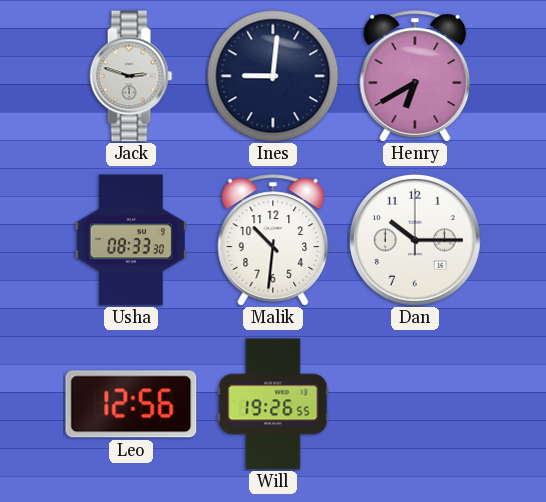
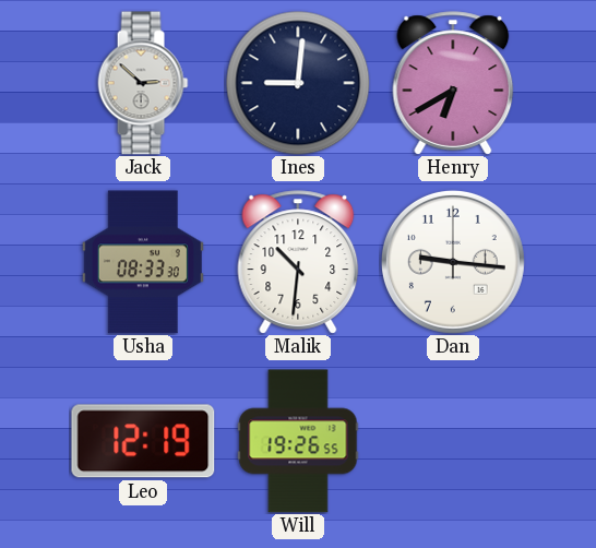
Jack: 2:48 -> 2:52
Dan: 10:15 -> 9:16
Leo: 12:56 -> 12:19
